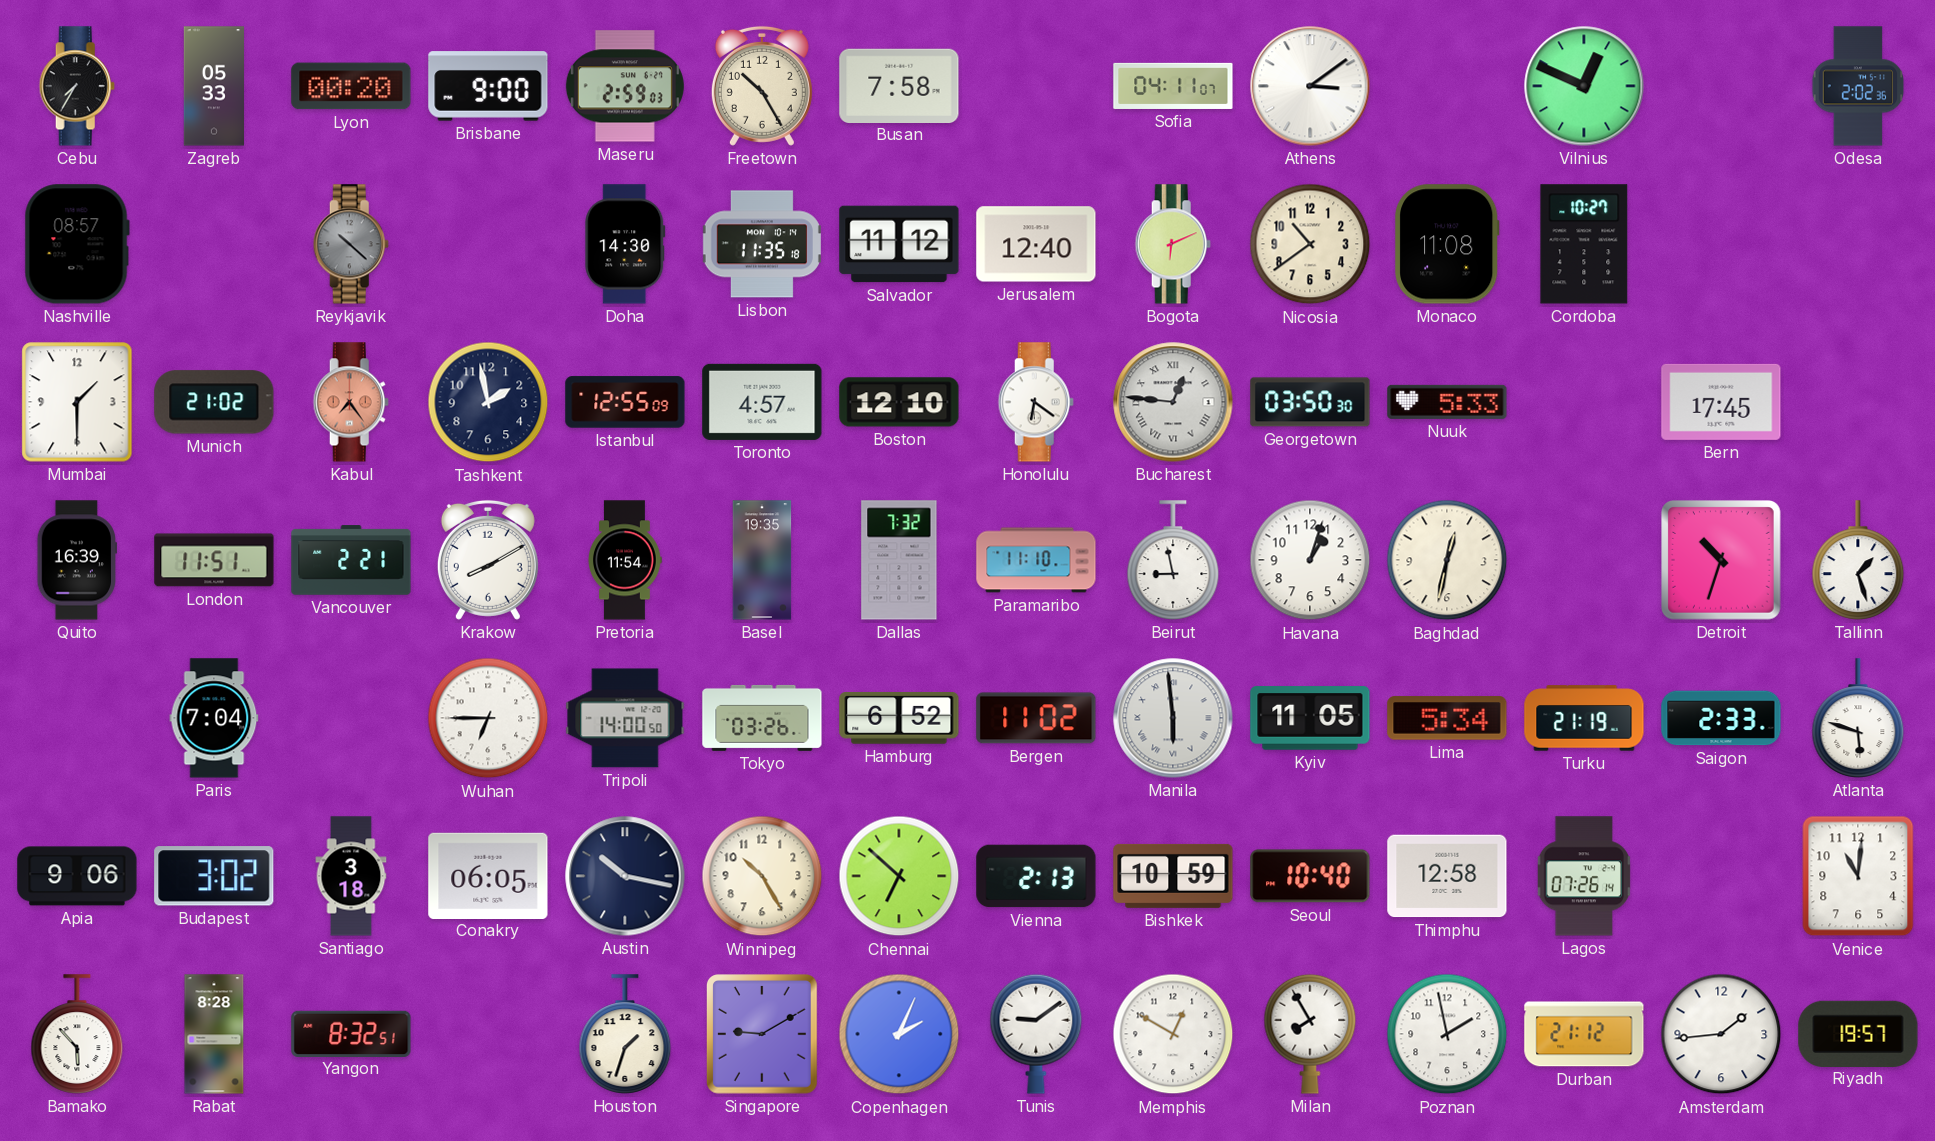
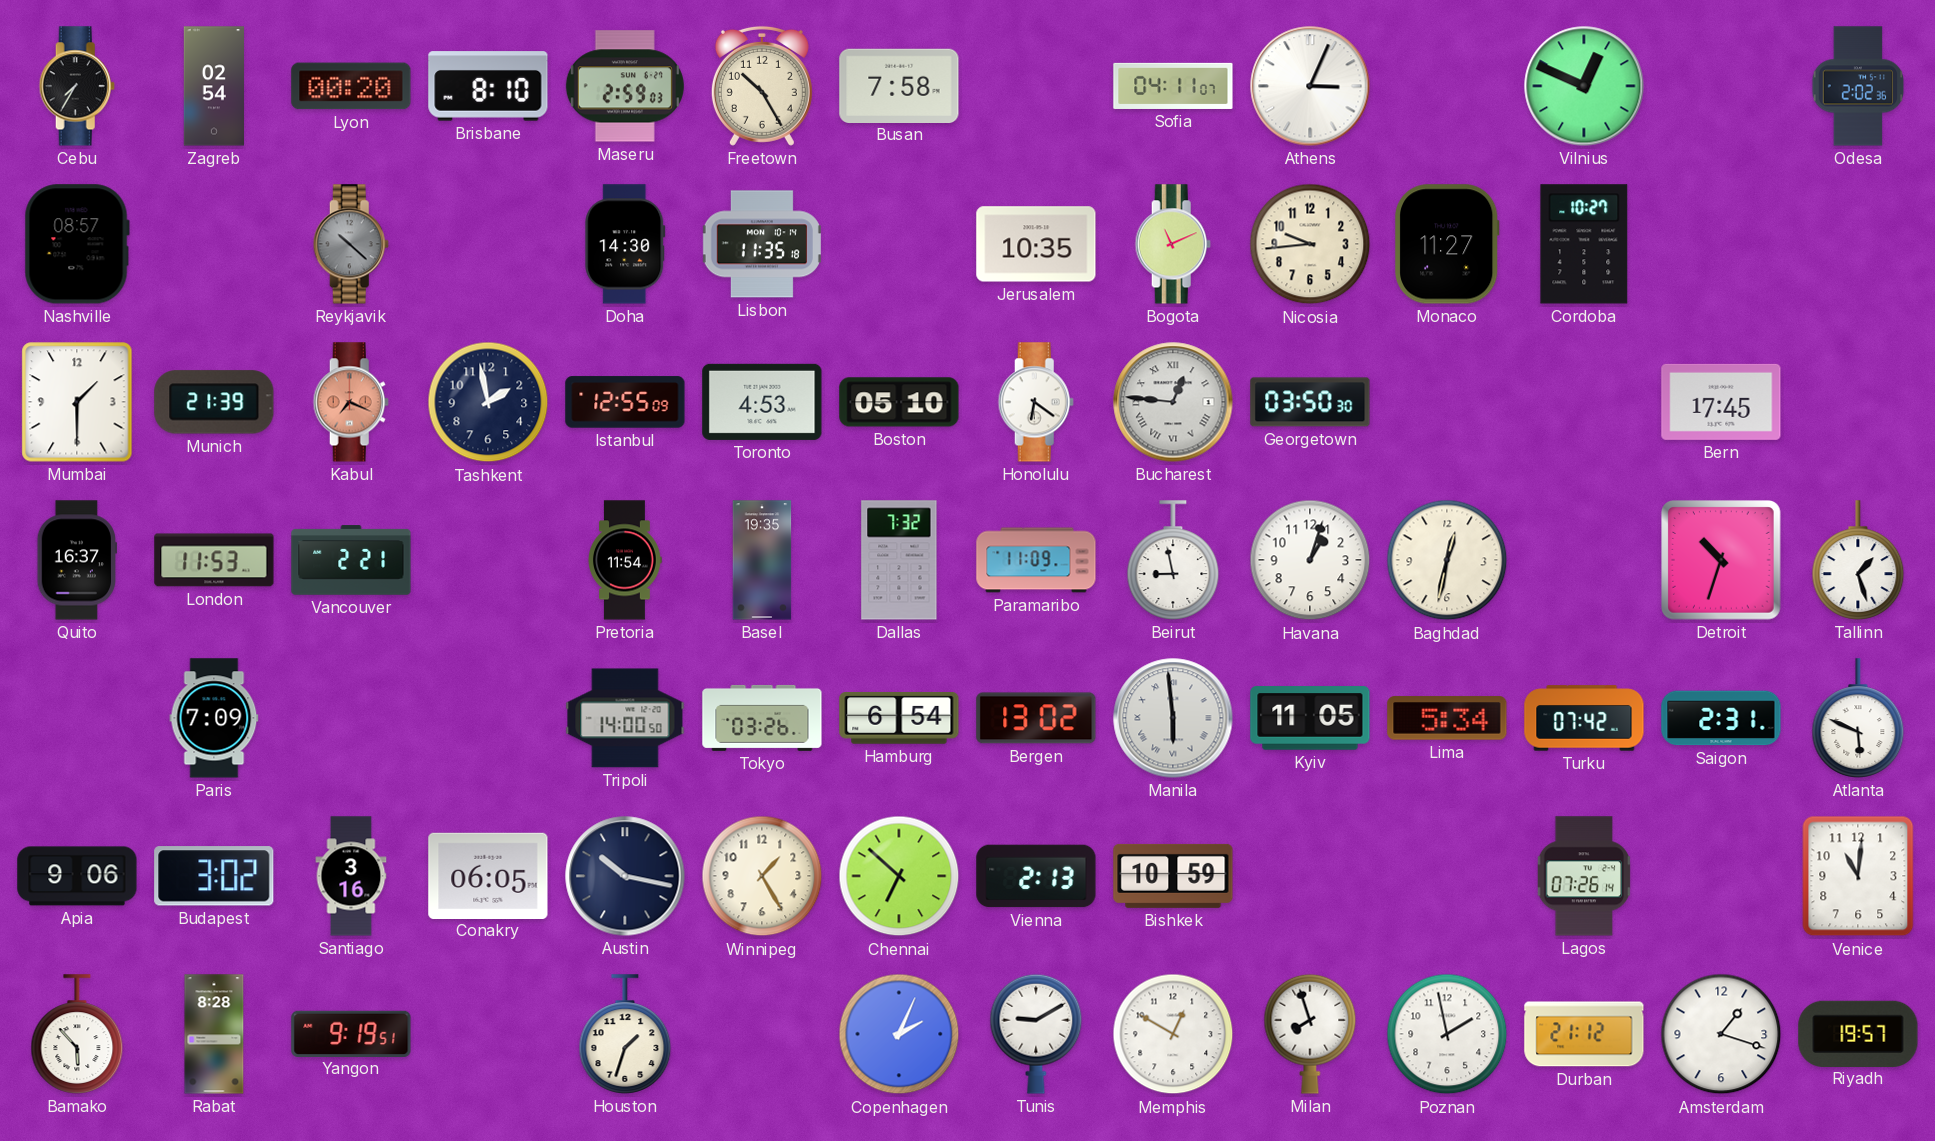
Zagreb: 05:33 -> 02:54
Brisbane: 9:00 -> 8:10
Athens: 3:09 -> 3:04
Salvador: 11:12 -> none
Jerusalem: 12:40 -> 10:35
Bogota: 6:11 -> 11:11
Nicosia: 10:39 -> 9:44
Monaco: 11:08 -> 11:27
Munich: 21:02 -> 21:39
Kabul: 7:24 -> 7:19
Toronto: 4:57 -> 4:53
Boston: 12:10 -> 05:10
Nuuk: 5:33 -> none
Quito: 16:39 -> 16:37
London: 11:51 -> 11:53
Krakow: 8:10 -> none
Paramaribo: 11:10 -> 11:09
Paris: 7:04 -> 7:09
Wuhan: 6:45 -> none
Hamburg: 6:52 -> 6:54
Bergen: 11:02 -> 13:02
Turku: 21:19 -> 07:42
Saigon: 2:33 -> 2:31
Atlanta: 5:48 -> 5:49
Santiago: 3:18 -> 3:16
Winnipeg: 10:25 -> 1:25
Seoul: 10:40 -> none
Thimphu: 12:58 -> none
Yangon: 8:32 -> 9:19
Singapore: 9:10 -> none
Tunis: 9:09 -> 9:10
Milan: 7:55 -> 7:57
Amsterdam: 1:44 -> 1:18
